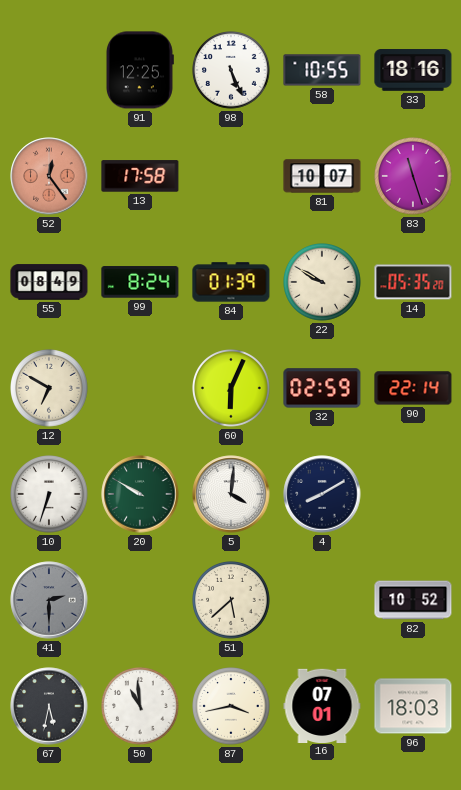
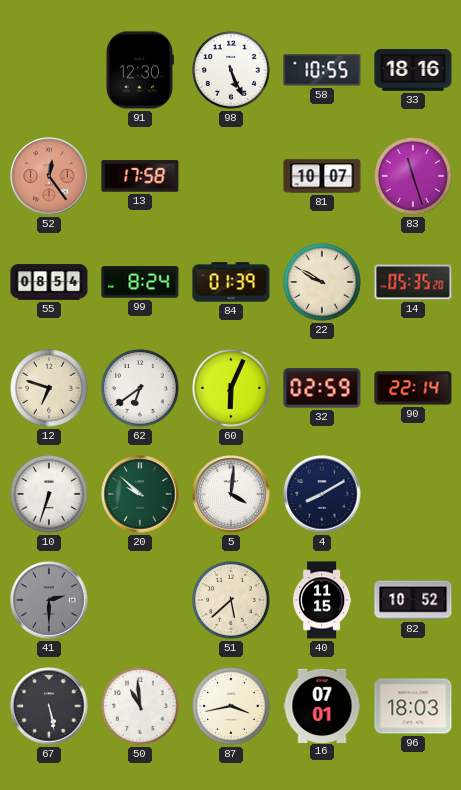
91: 12:25 -> 12:30
55: 08:49 -> 08:54
12: 6:50 -> 6:48
62: none -> 6:39
20: 9:50 -> 9:52
40: none -> 11:15
67: 5:32 -> 5:28
